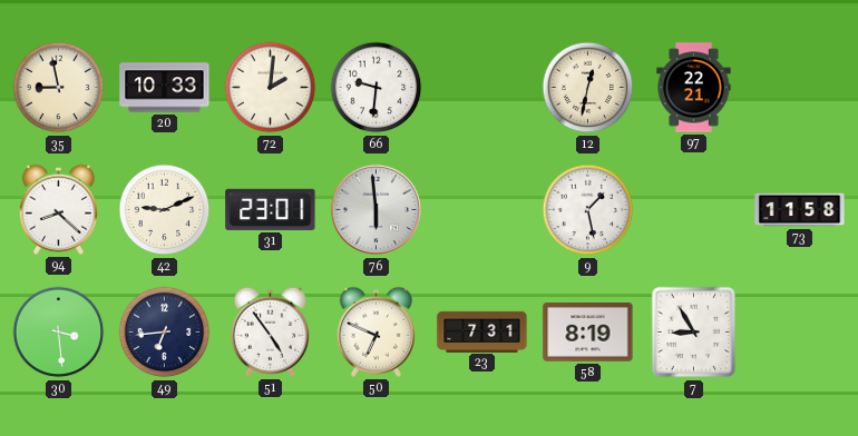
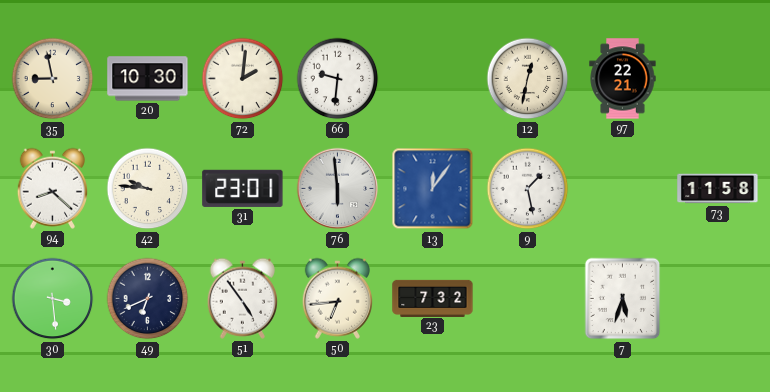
20: 10:33 -> 10:30
42: 9:11 -> 9:46
13: none -> 12:06
49: 6:44 -> 6:41
50: 6:49 -> 6:44
23: 7:31 -> 7:32
58: 8:19 -> none
7: 8:55 -> 5:33
